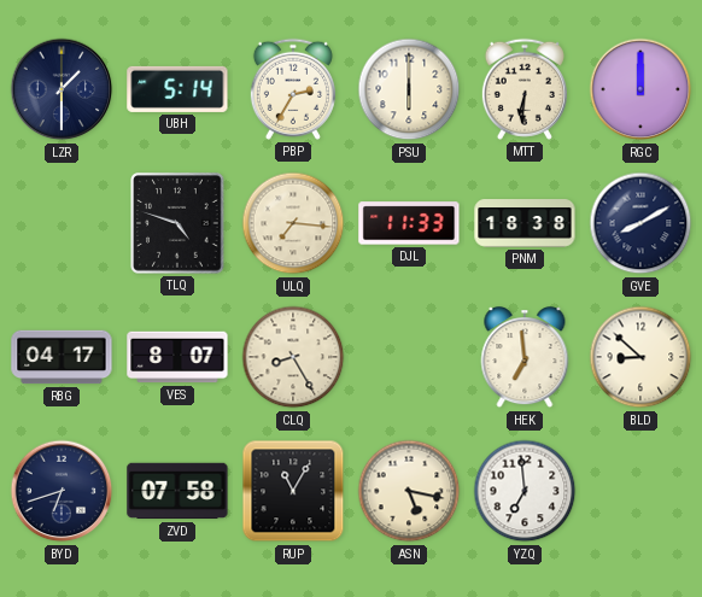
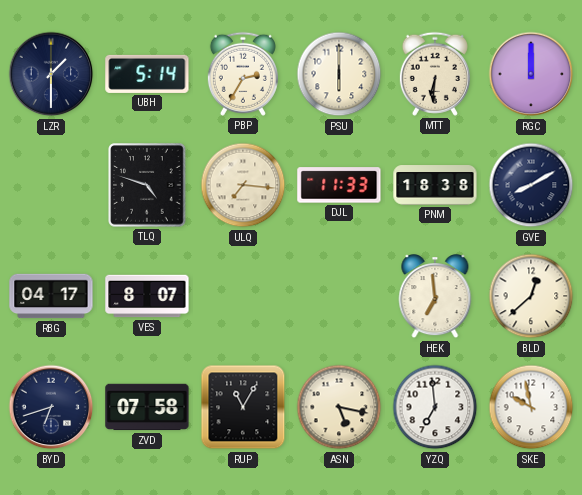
CLQ: 8:25 -> none
BLD: 8:52 -> 12:38
SKE: none -> 9:58
